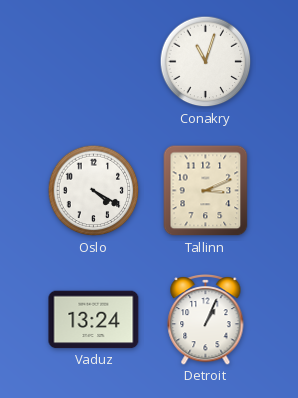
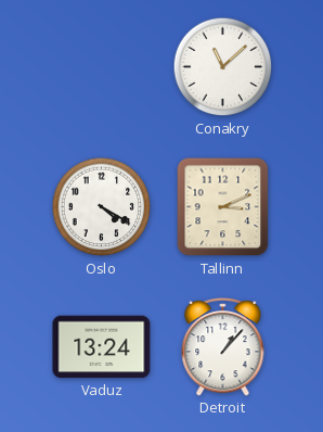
Conakry: 11:03 -> 11:08
Detroit: 1:04 -> 1:07
